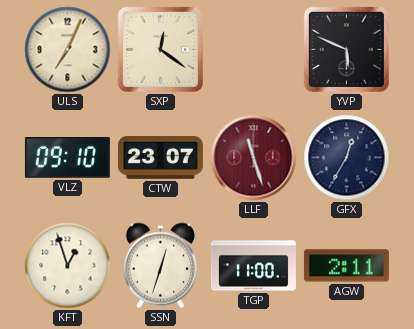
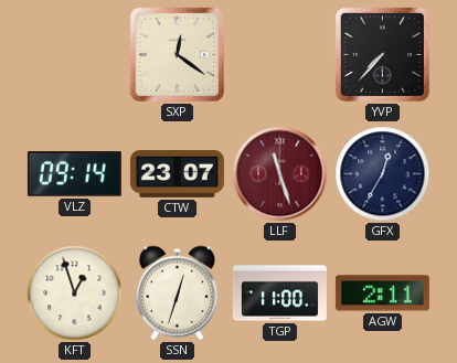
ULS: 7:04 -> none
YVP: 5:49 -> 7:37
VLZ: 09:10 -> 09:14
